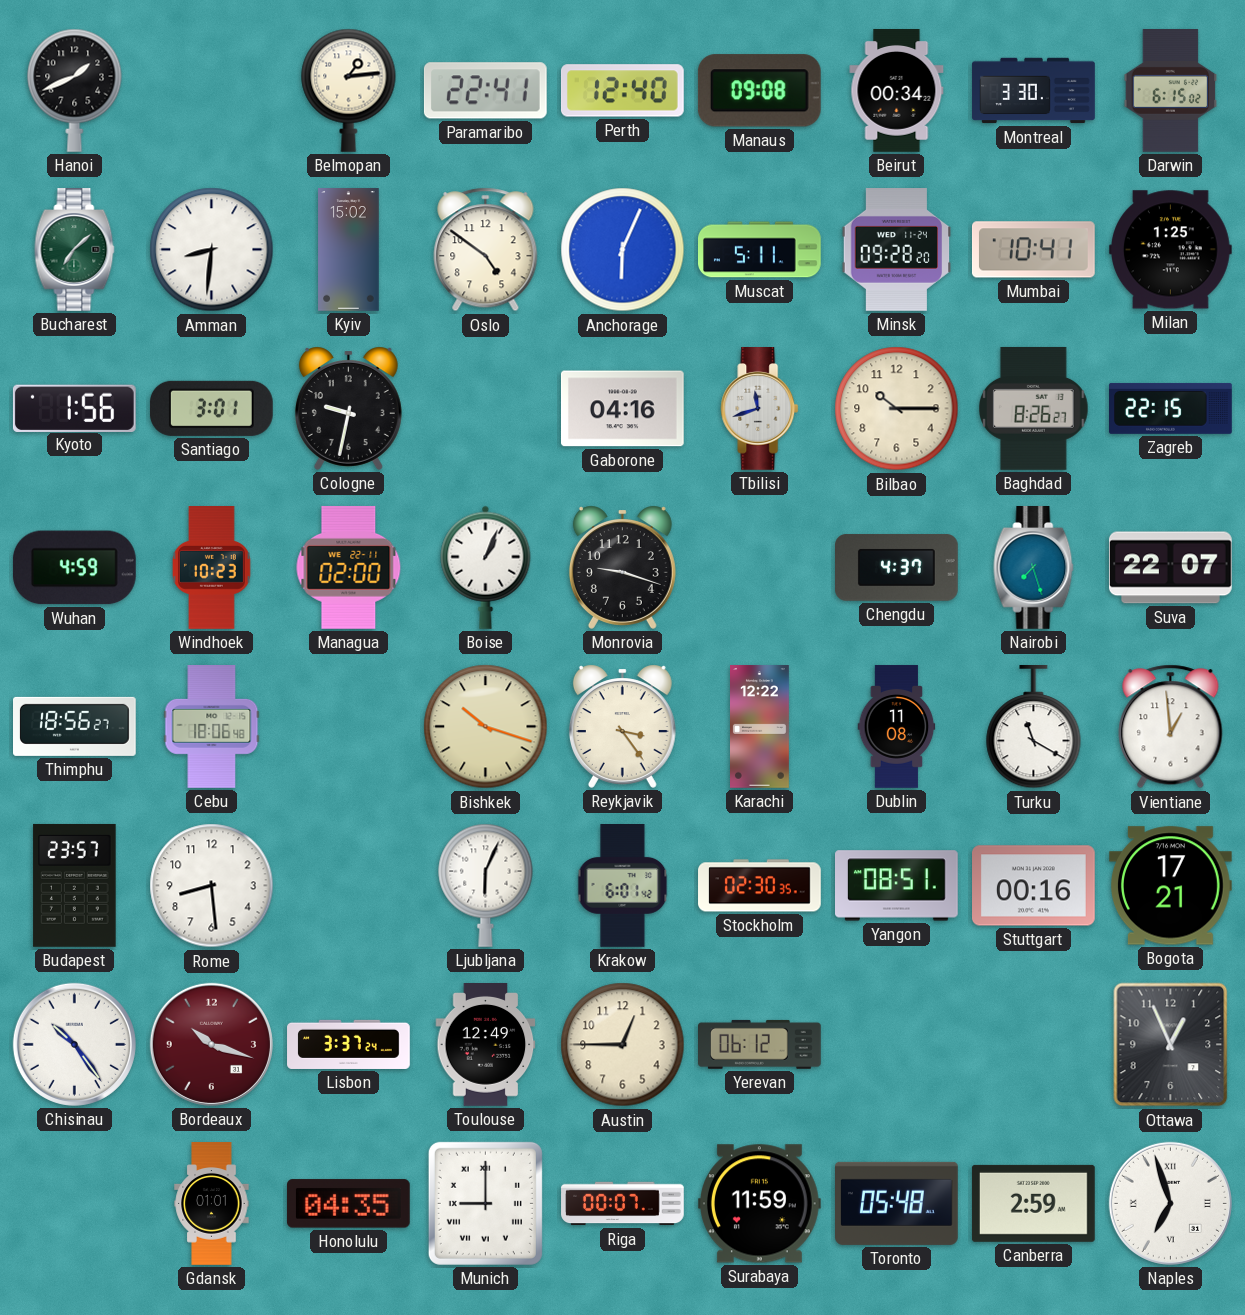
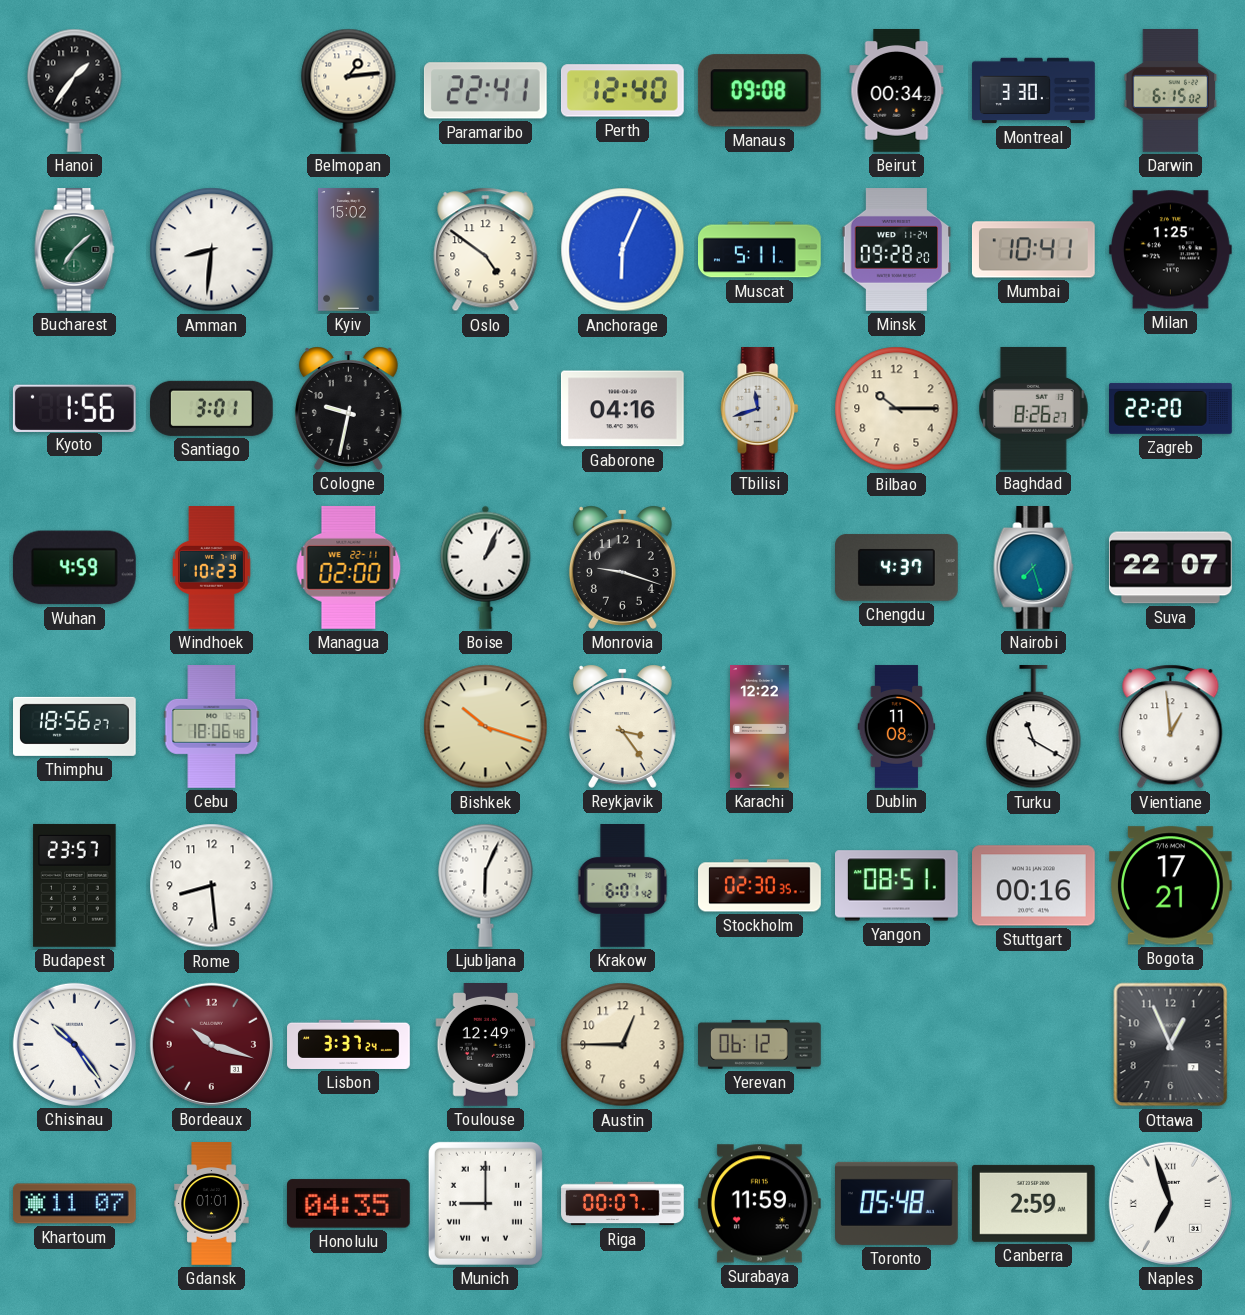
Hanoi: 1:41 -> 1:36
Zagreb: 22:15 -> 22:20
Khartoum: none -> 11:07
